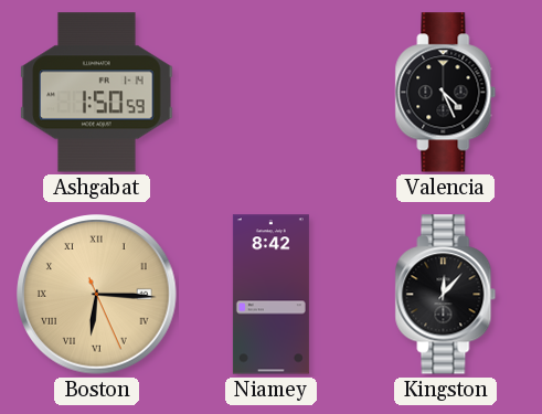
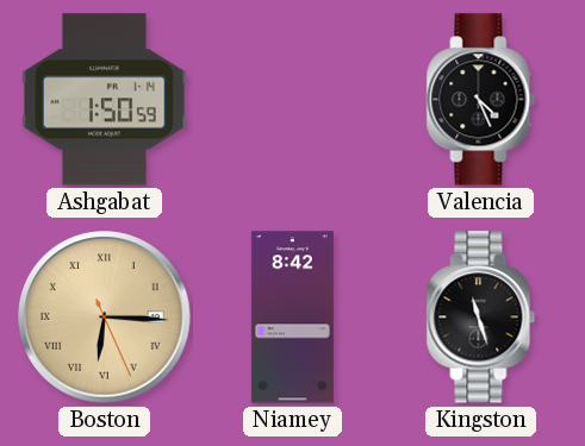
Kingston: 12:07 -> 11:27
